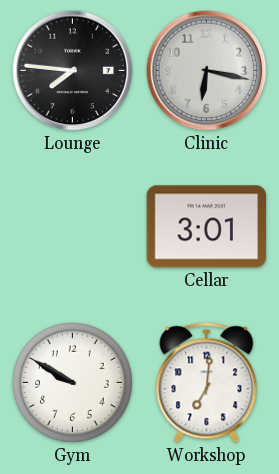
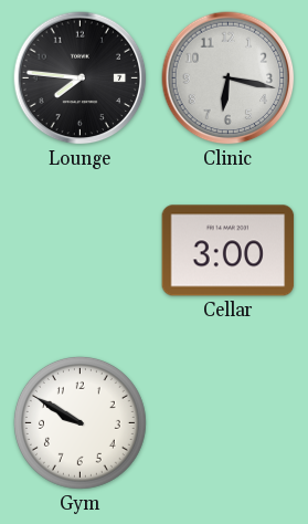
Cellar: 3:01 -> 3:00
Workshop: 7:01 -> none
